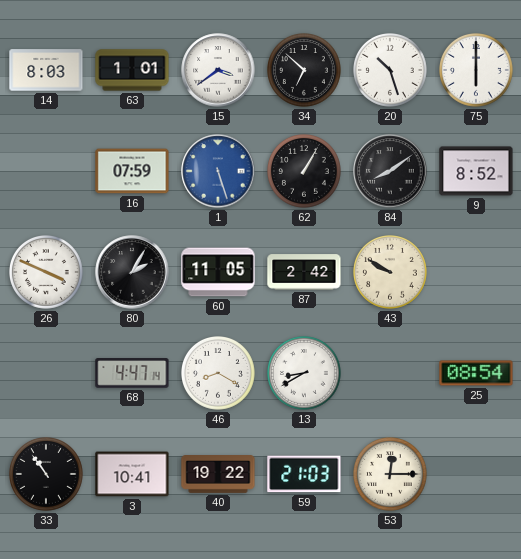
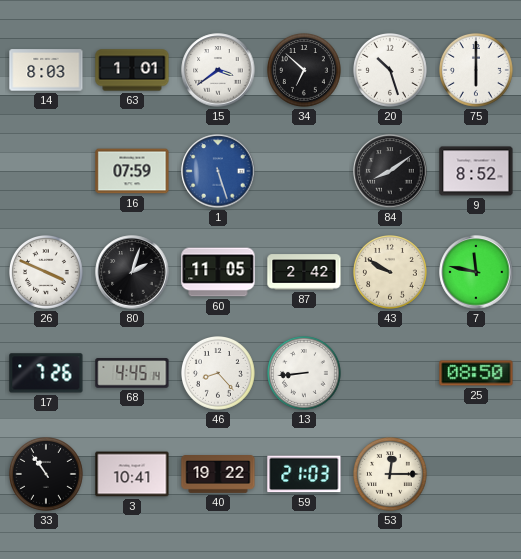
62: 1:05 -> none
80: 2:05 -> 2:03
7: none -> 11:47
17: none -> 7:26
68: 4:47 -> 4:45
46: 8:20 -> 8:23
13: 8:40 -> 8:44
25: 08:54 -> 08:50
